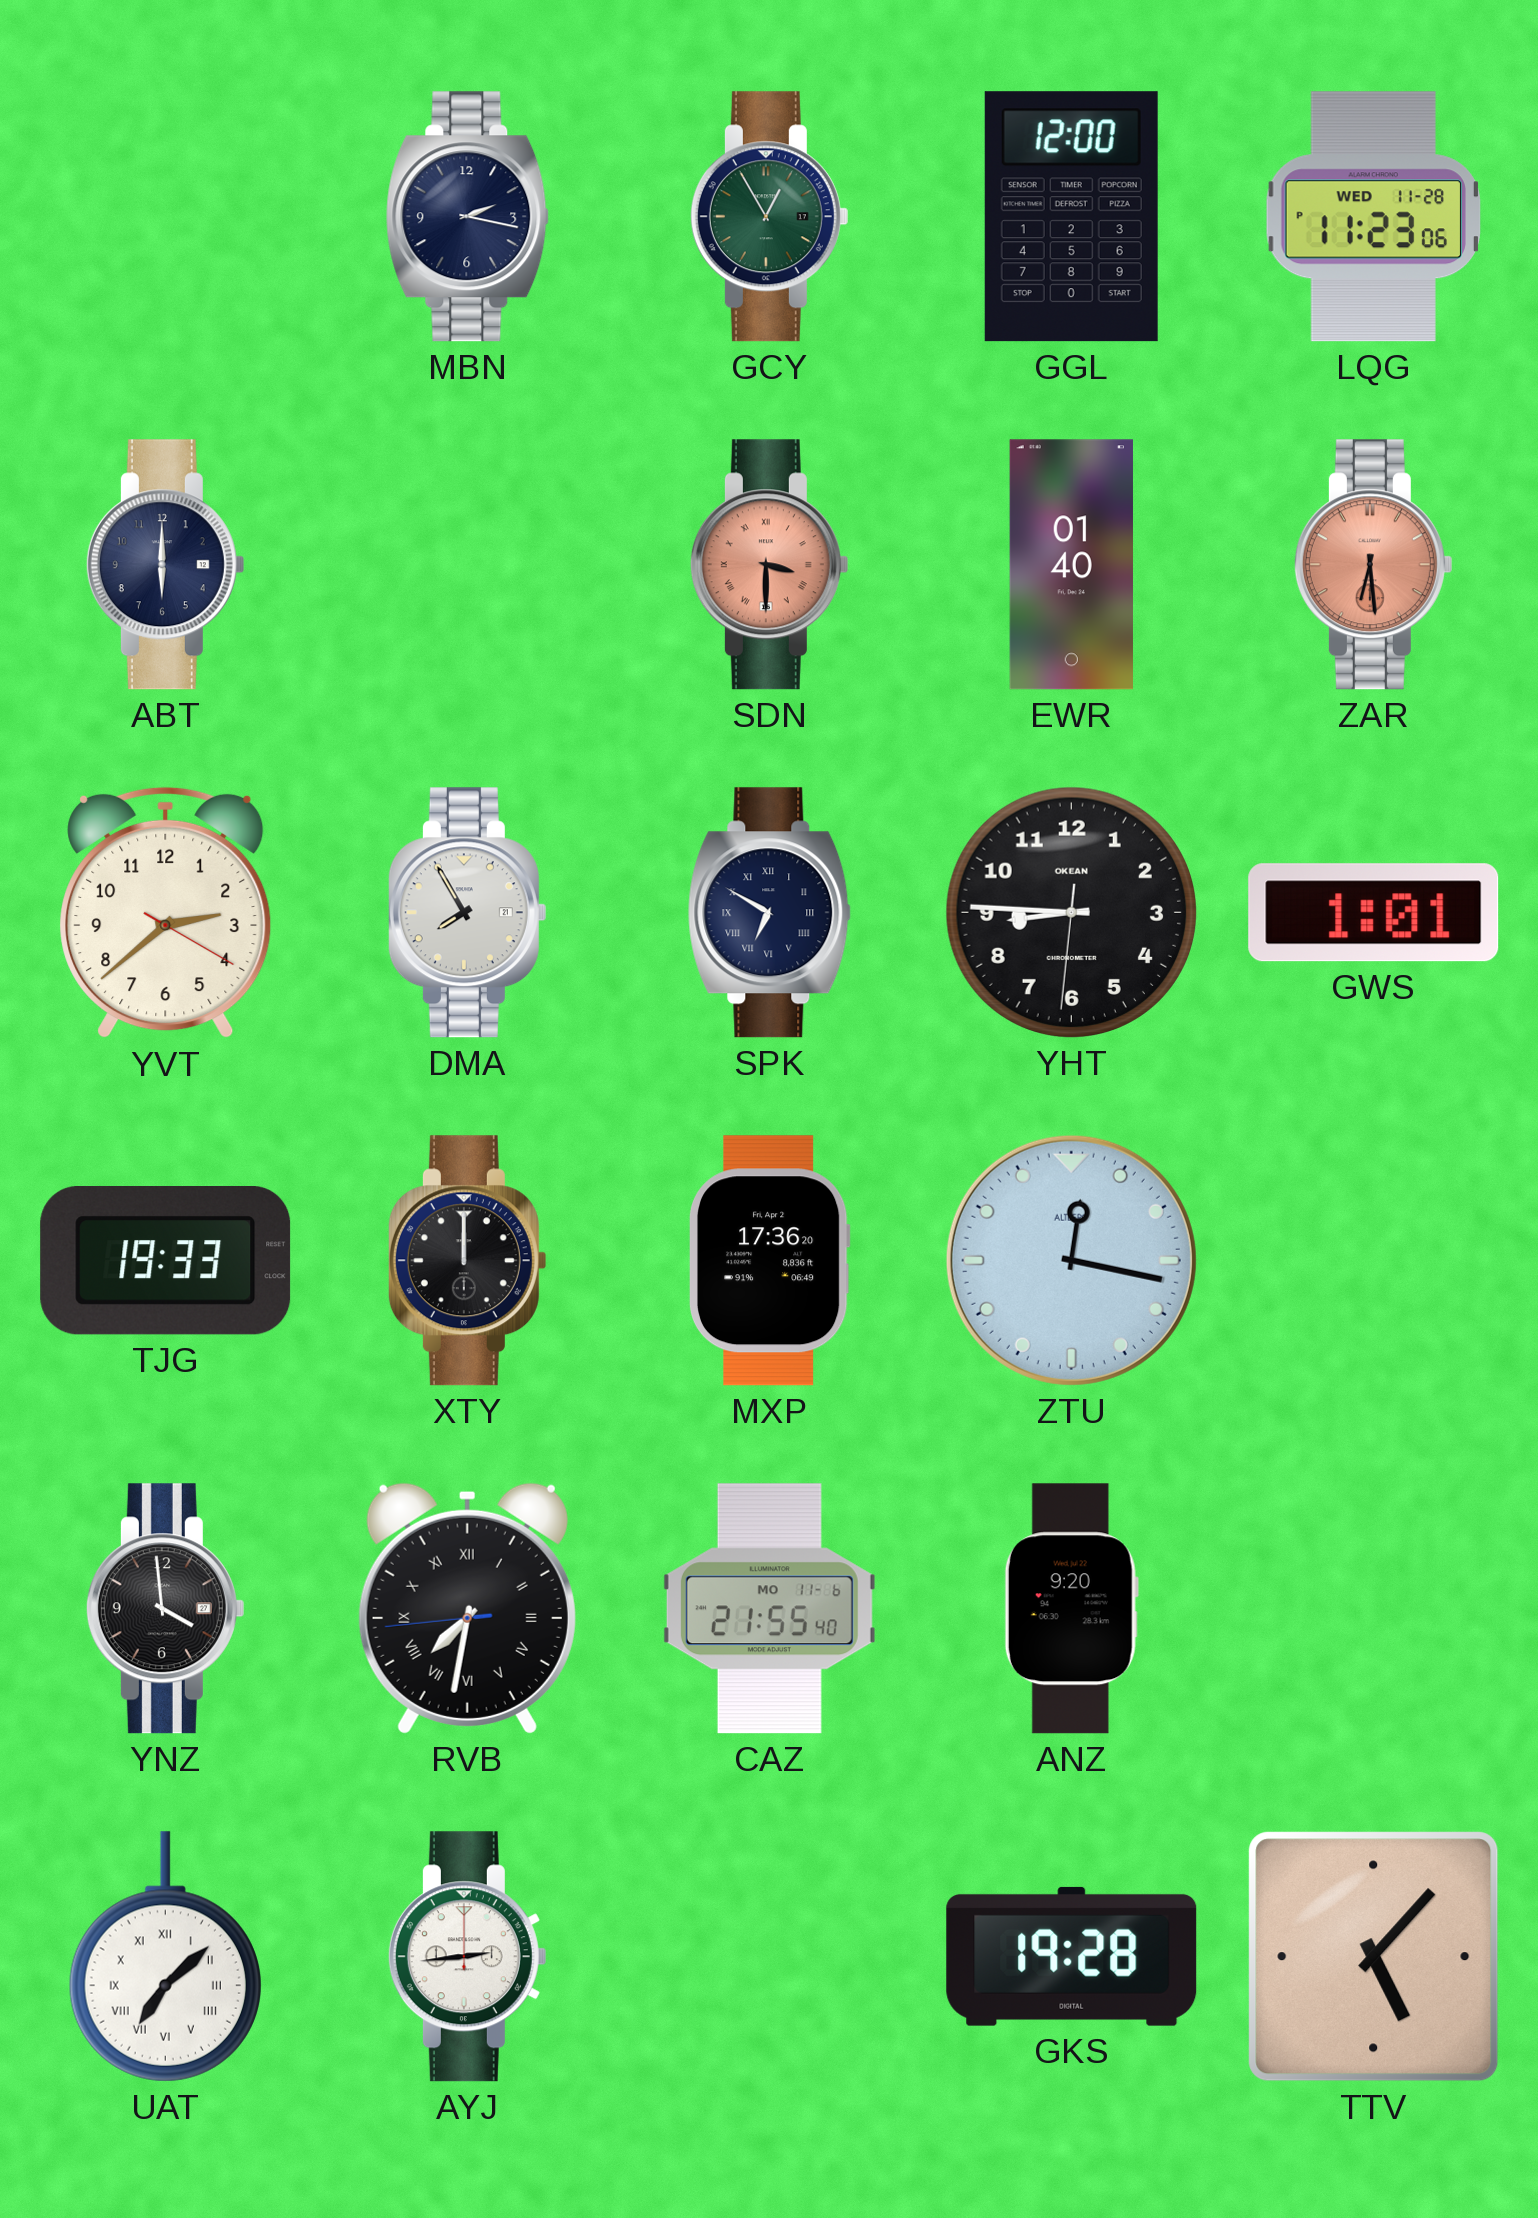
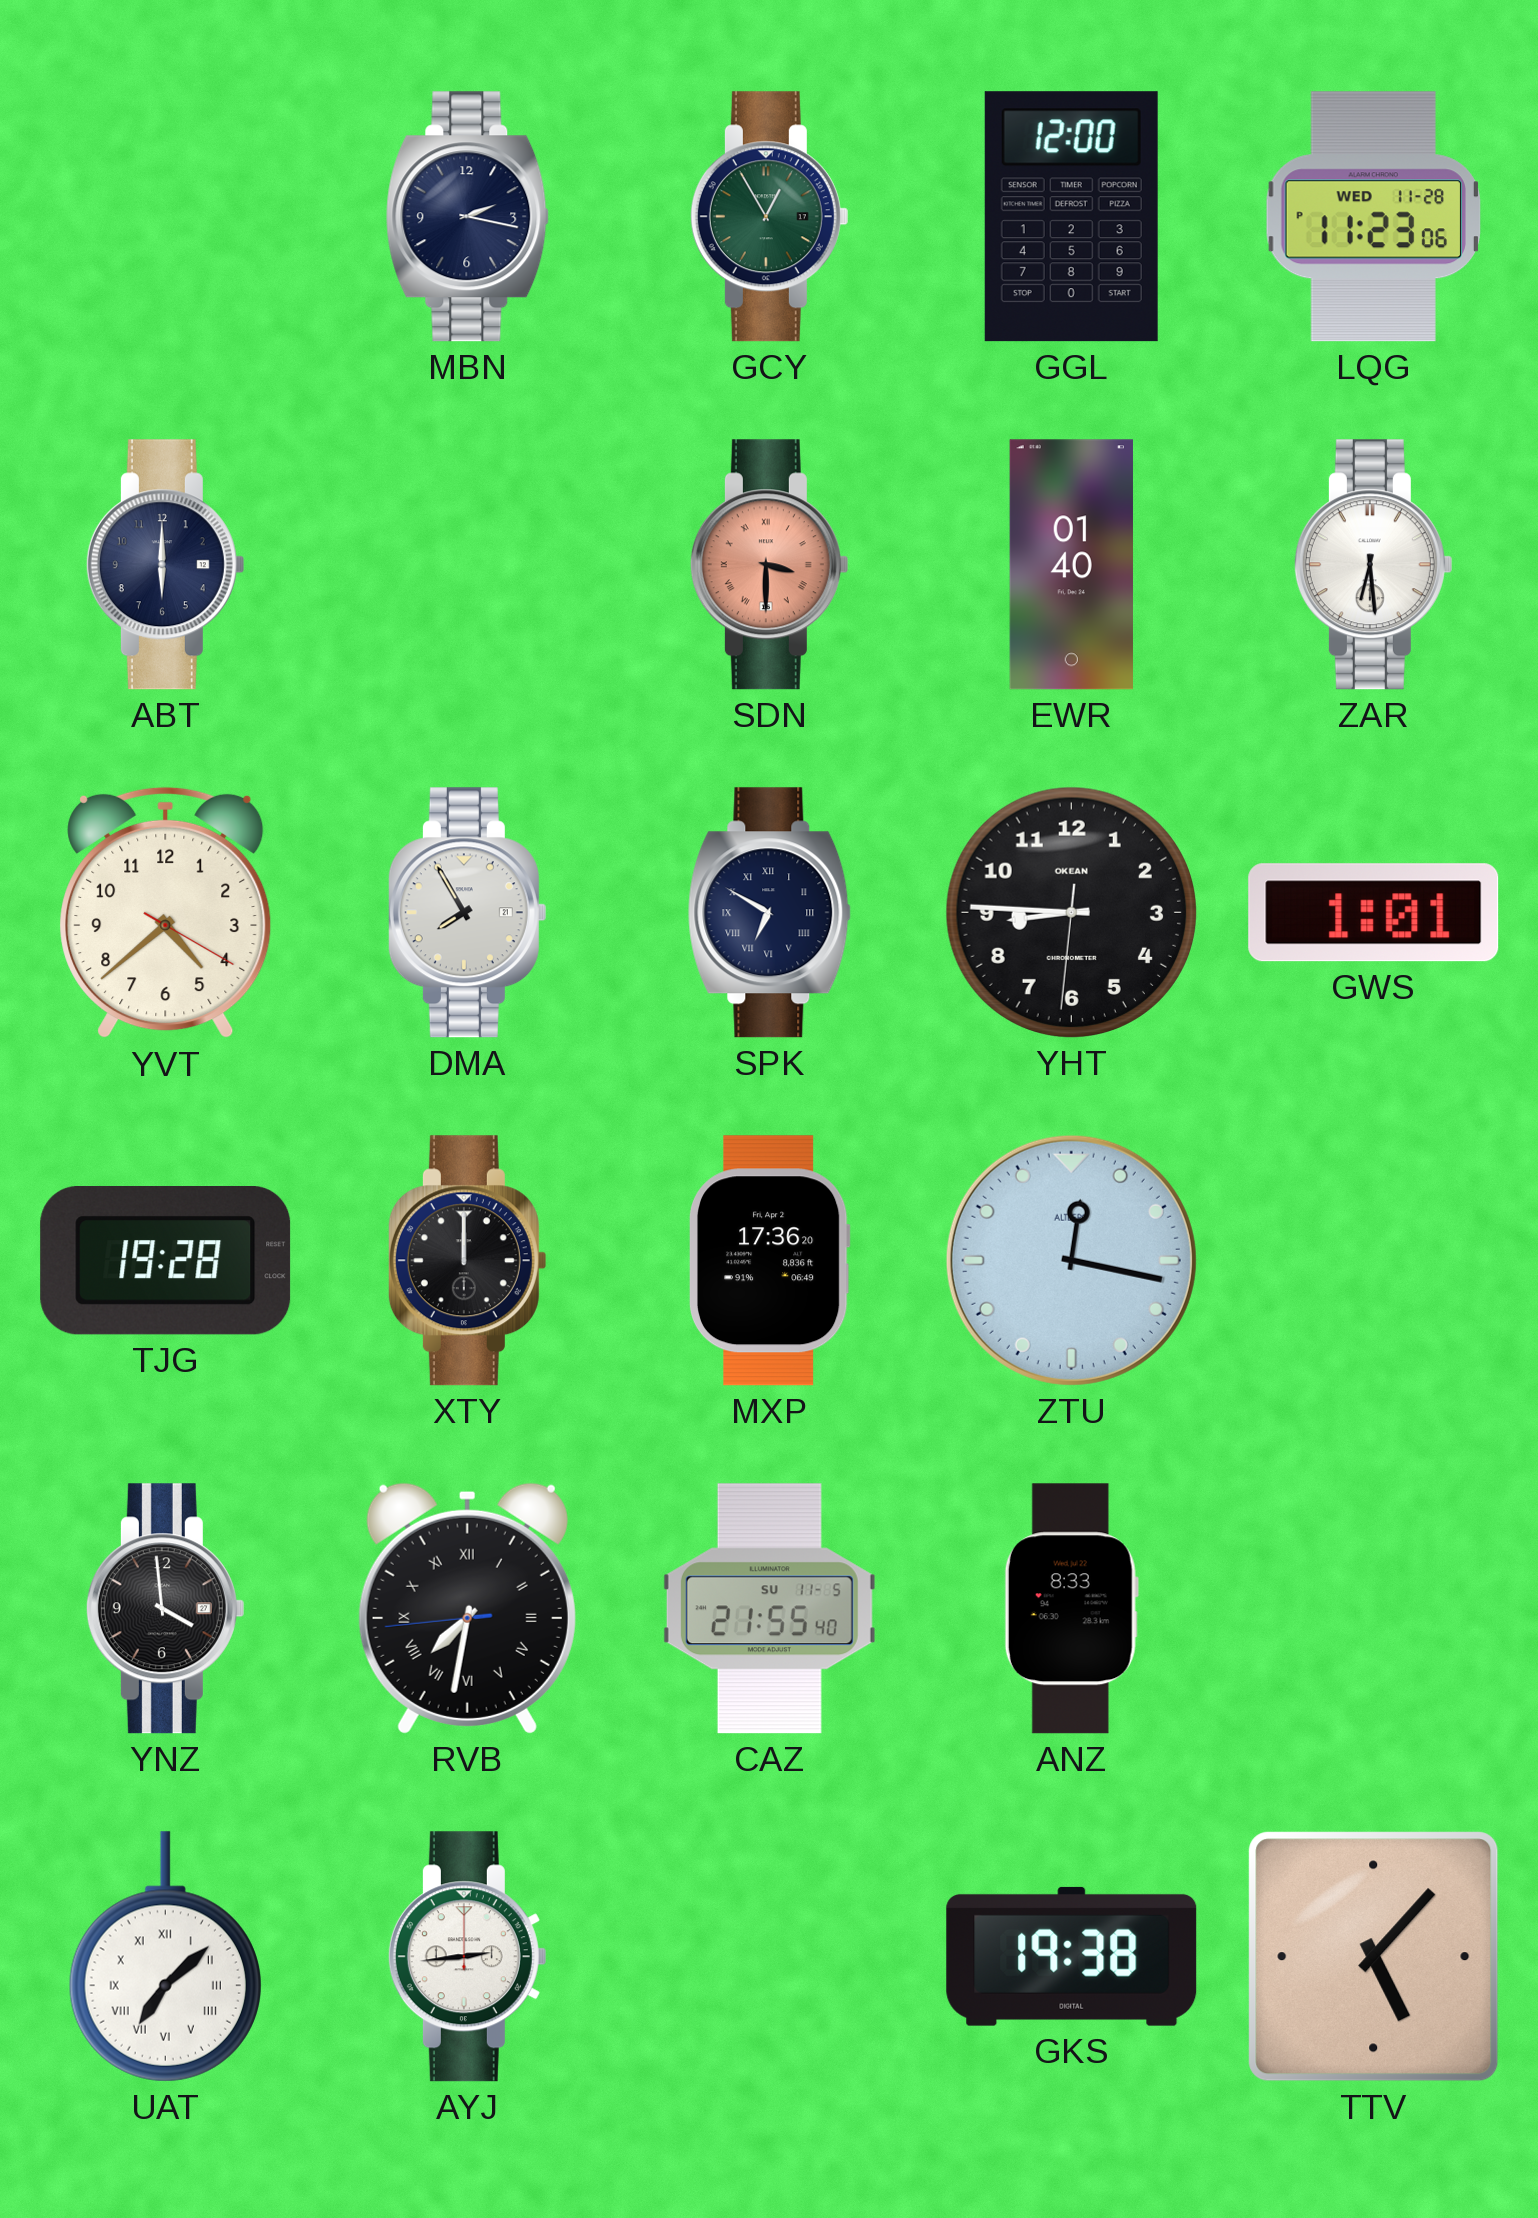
ZAR dial: salmon -> white
YVT: 2:38 -> 4:38
TJG: 19:33 -> 19:28
CAZ date: MO 11-6 -> SU 11-5
ANZ: 9:20 -> 8:33
GKS: 19:28 -> 19:38
